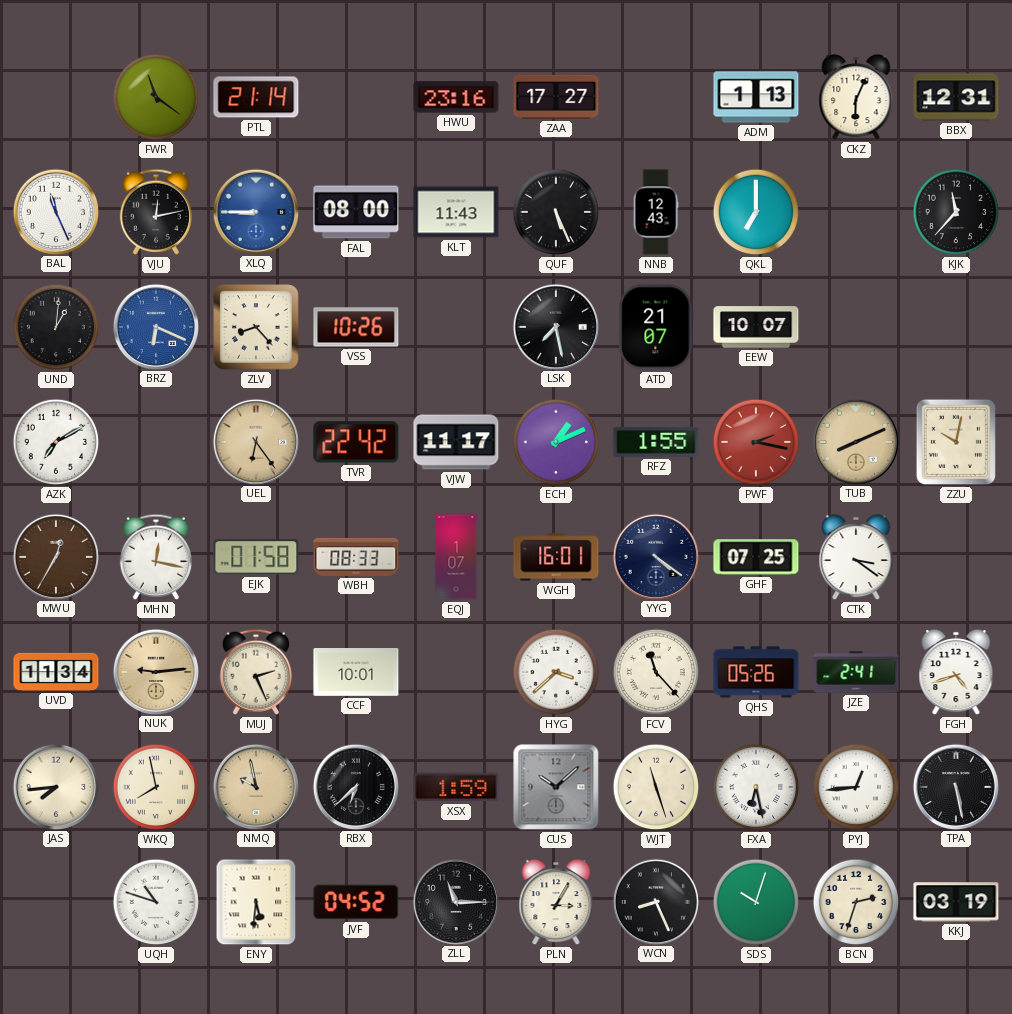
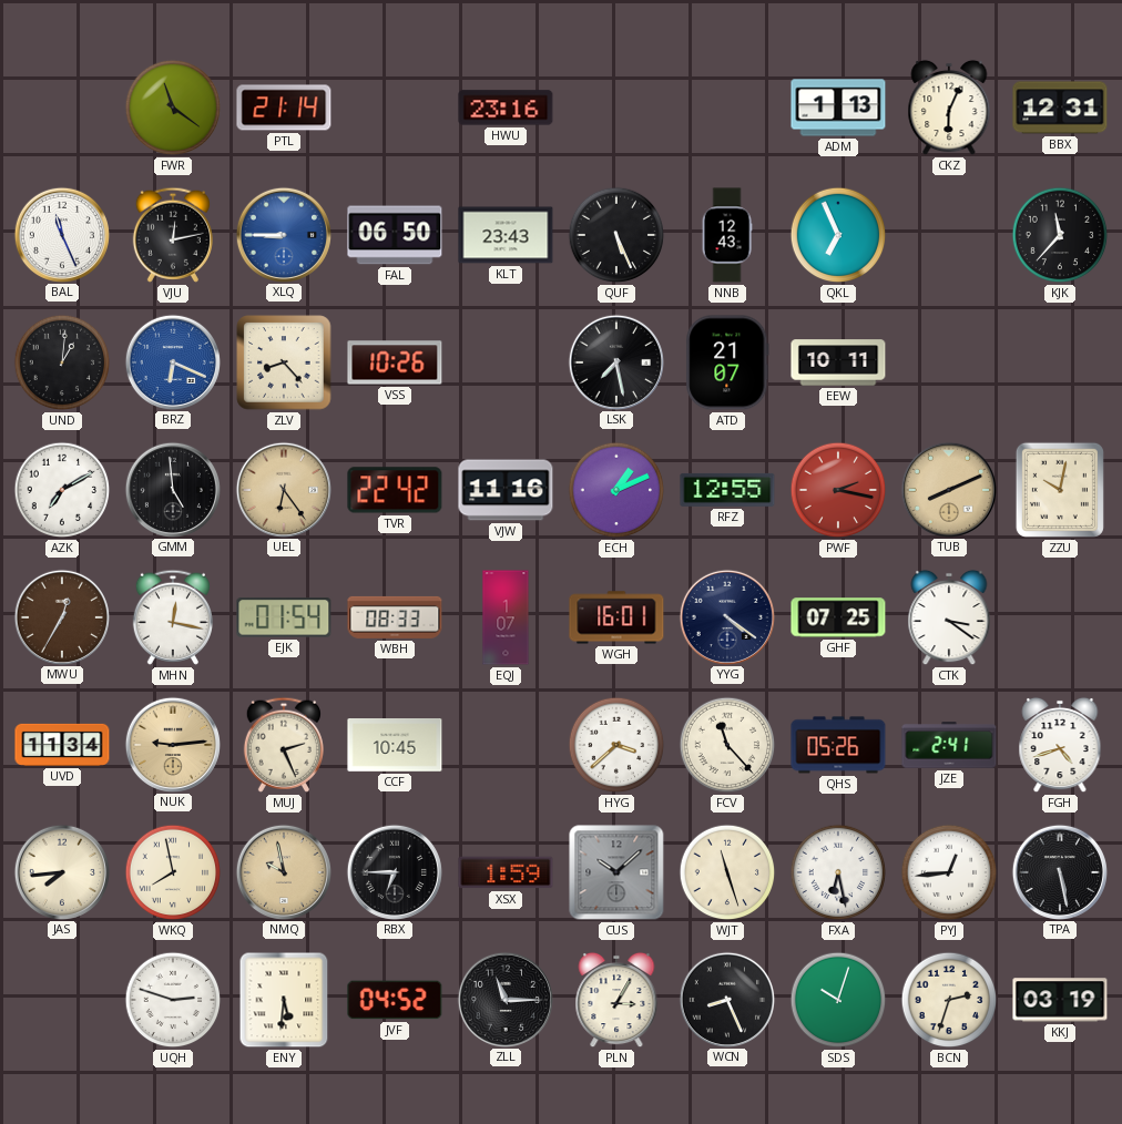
ZAA: 17:27 -> none
FAL: 08:00 -> 06:50
KLT: 11:43 -> 23:43
QKL: 7:00 -> 6:56
EEW: 10:07 -> 10:11
GMM: none -> 4:59
VJW: 11:17 -> 11:16
RFZ: 1:55 -> 12:55
EJK: 01:58 -> 01:54
CCF: 10:01 -> 10:45
RBX: 6:38 -> 6:45
UQH: 10:48 -> 2:48
